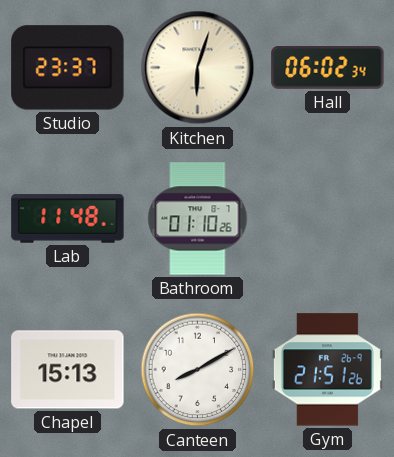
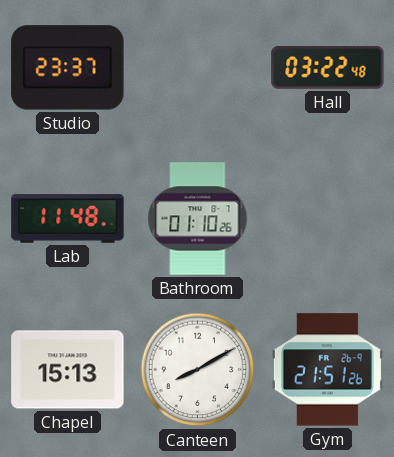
Kitchen: 6:03 -> none
Hall: 06:02 -> 03:22
